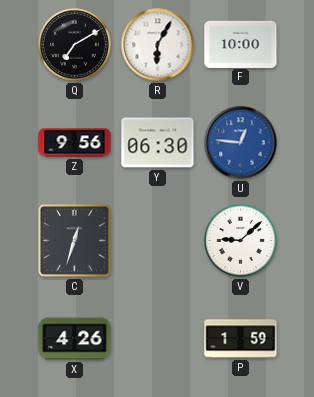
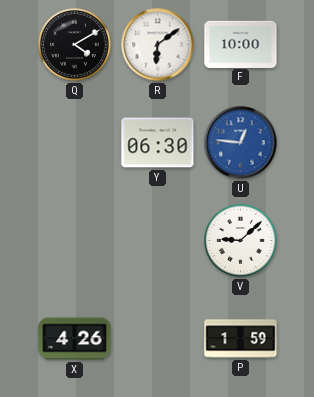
Q: 7:10 -> 4:10
R: 6:05 -> 6:09
Z: 9:56 -> none
C: 12:33 -> none
